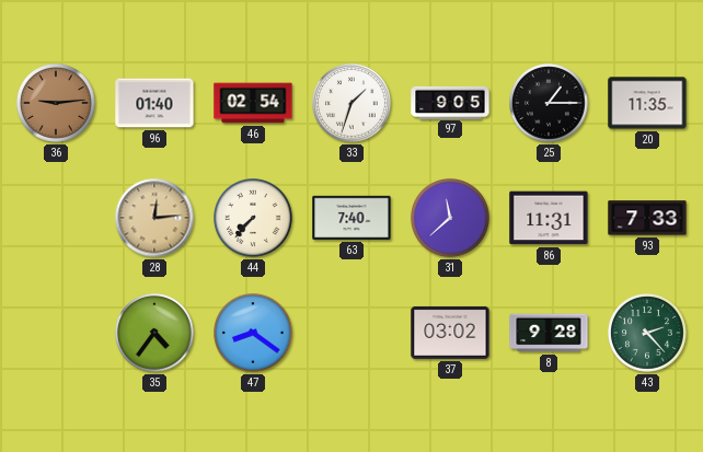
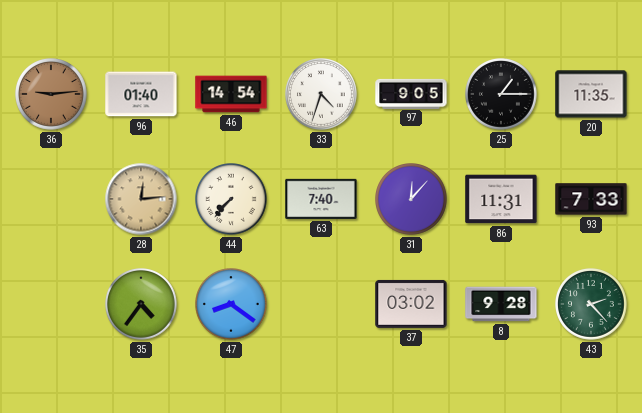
46: 02:54 -> 14:54
33: 1:33 -> 4:33
31: 11:38 -> 12:07
